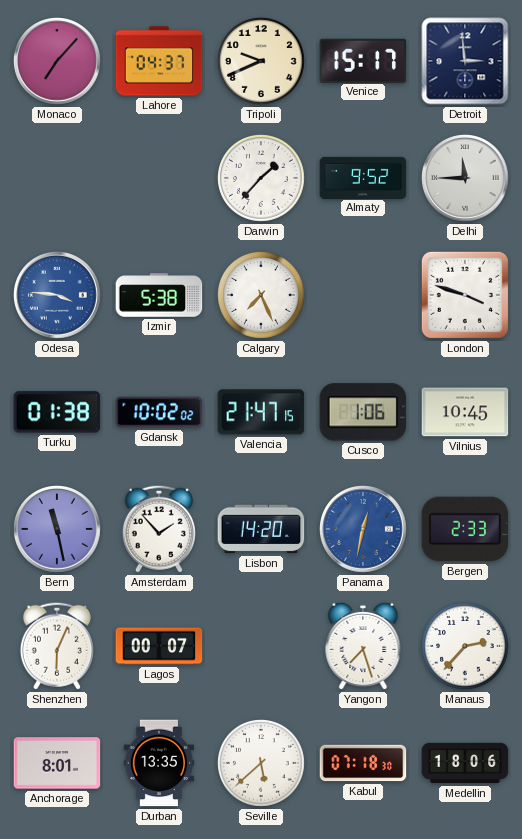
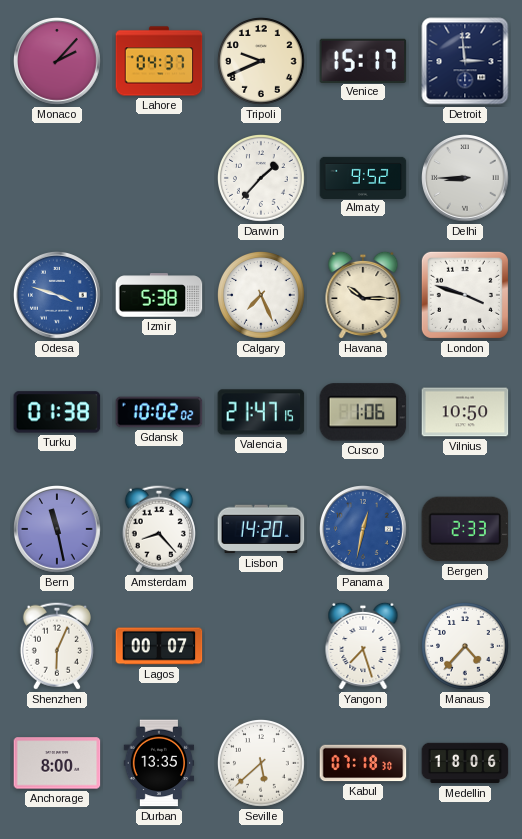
Monaco: 7:07 -> 2:07
Delhi: 11:45 -> 8:45
Odesa: 3:46 -> 3:48
Havana: none -> 10:15
Vilnius: 10:45 -> 10:50
Amsterdam: 1:53 -> 8:23
Manaus: 2:37 -> 4:37
Anchorage: 8:01 -> 8:00
